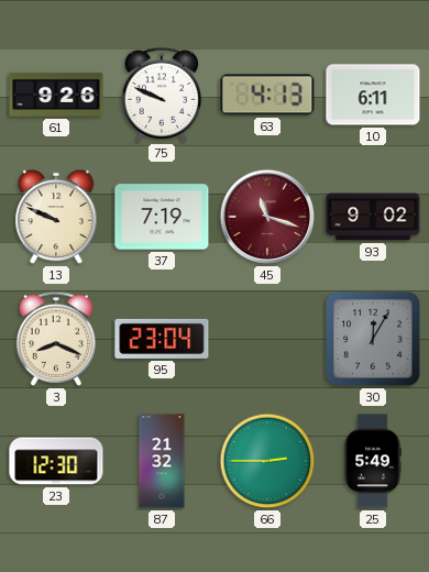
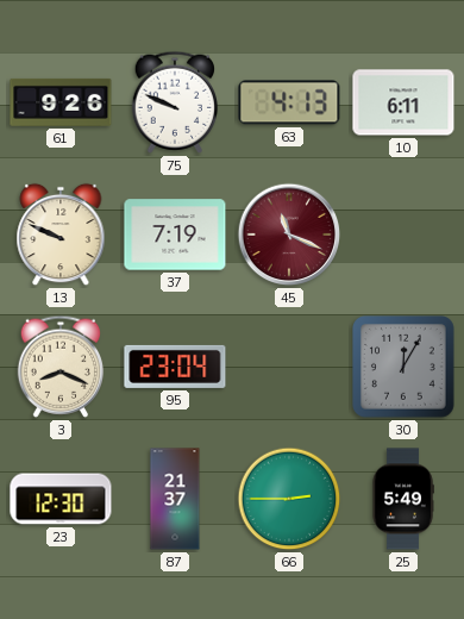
45: 11:18 -> 11:19
93: 9:02 -> none
87: 21:32 -> 21:37
